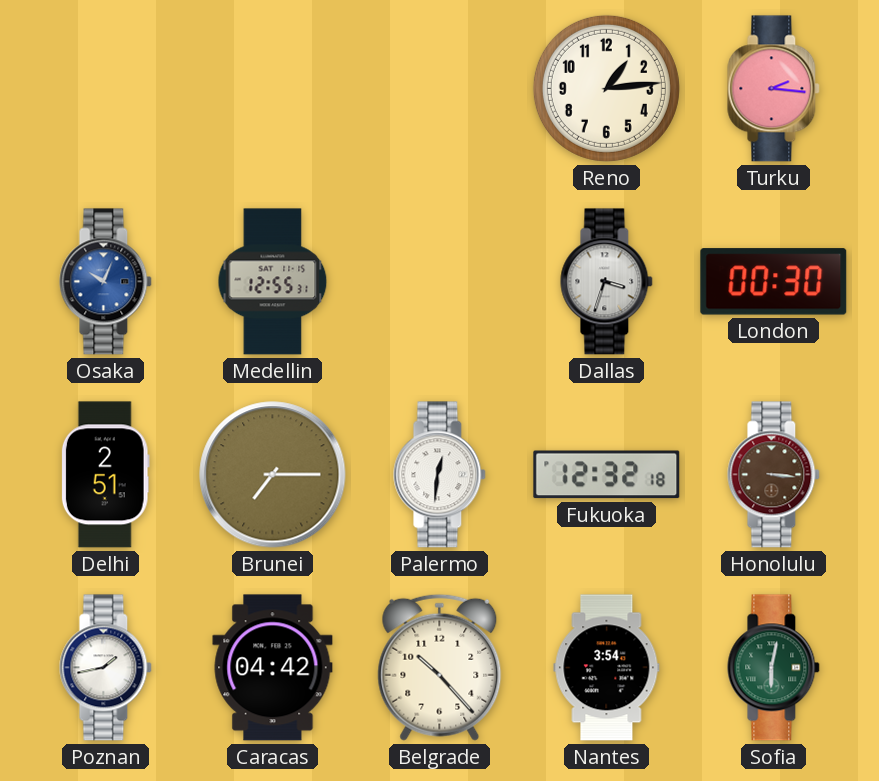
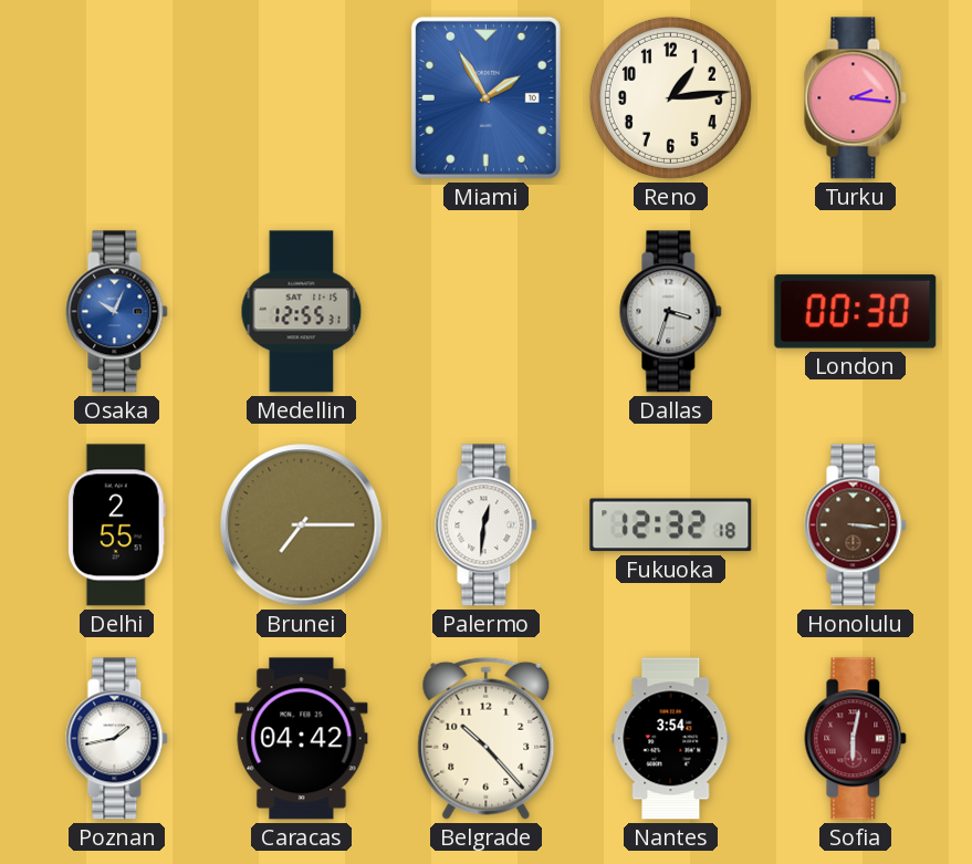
Miami: none -> 1:55
Delhi: 2:51 -> 2:55
Sofia dial: green -> burgundy
